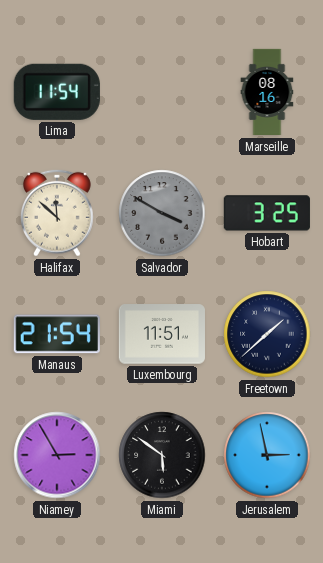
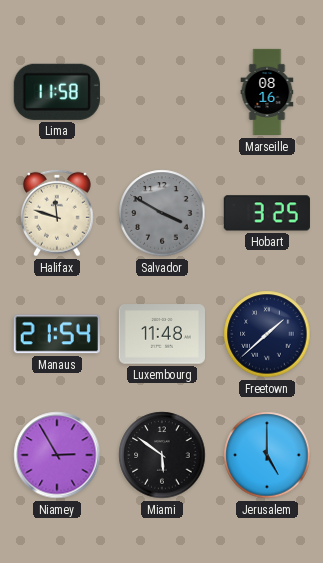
Lima: 11:54 -> 11:58
Halifax: 11:52 -> 11:48
Luxembourg: 11:51 -> 11:48
Jerusalem: 2:58 -> 5:00
